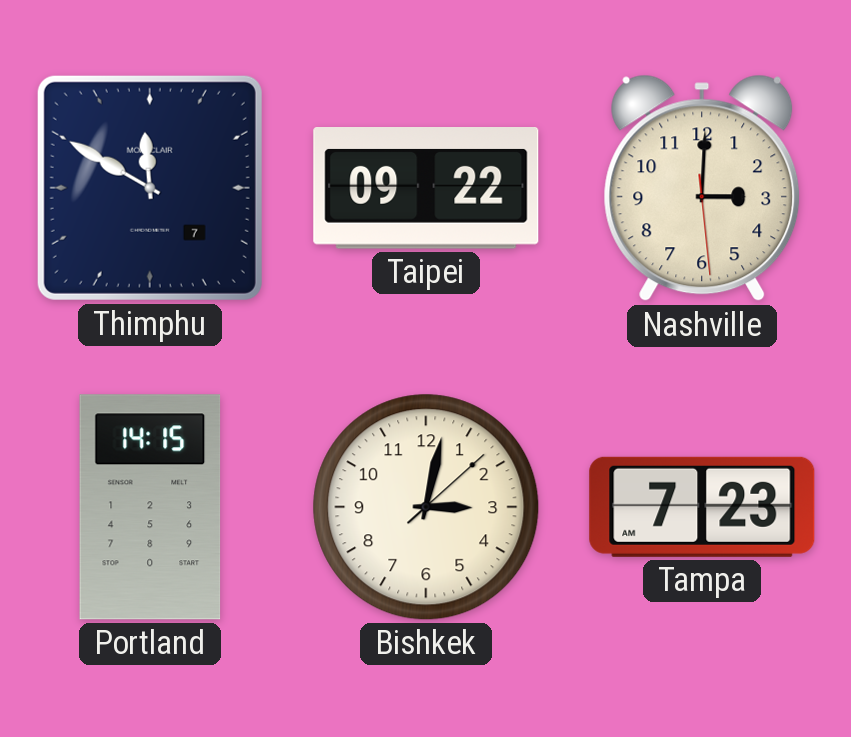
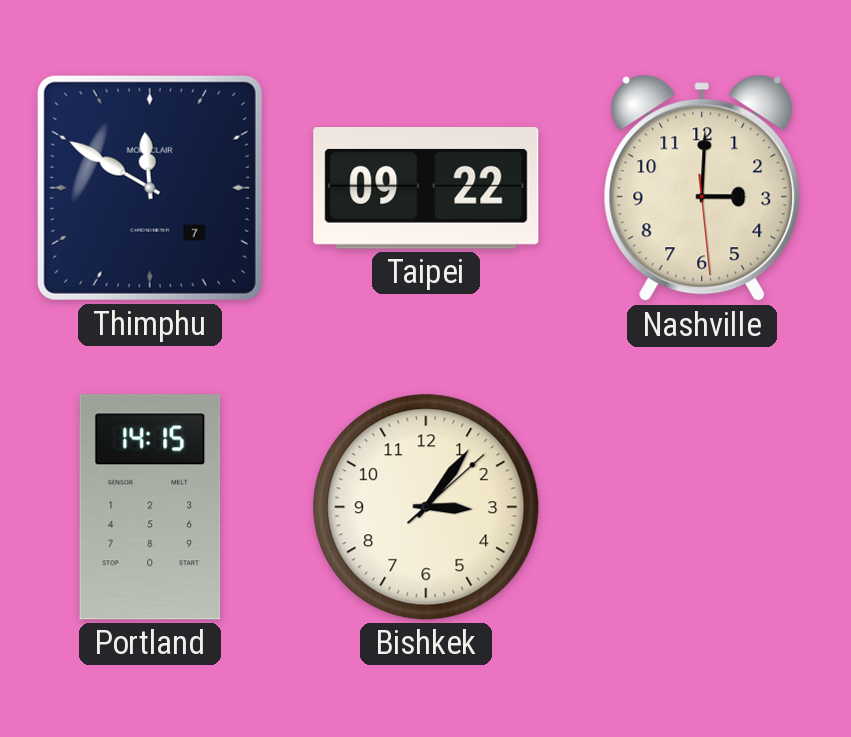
Bishkek: 3:02 -> 3:06
Tampa: 7:23 -> none
